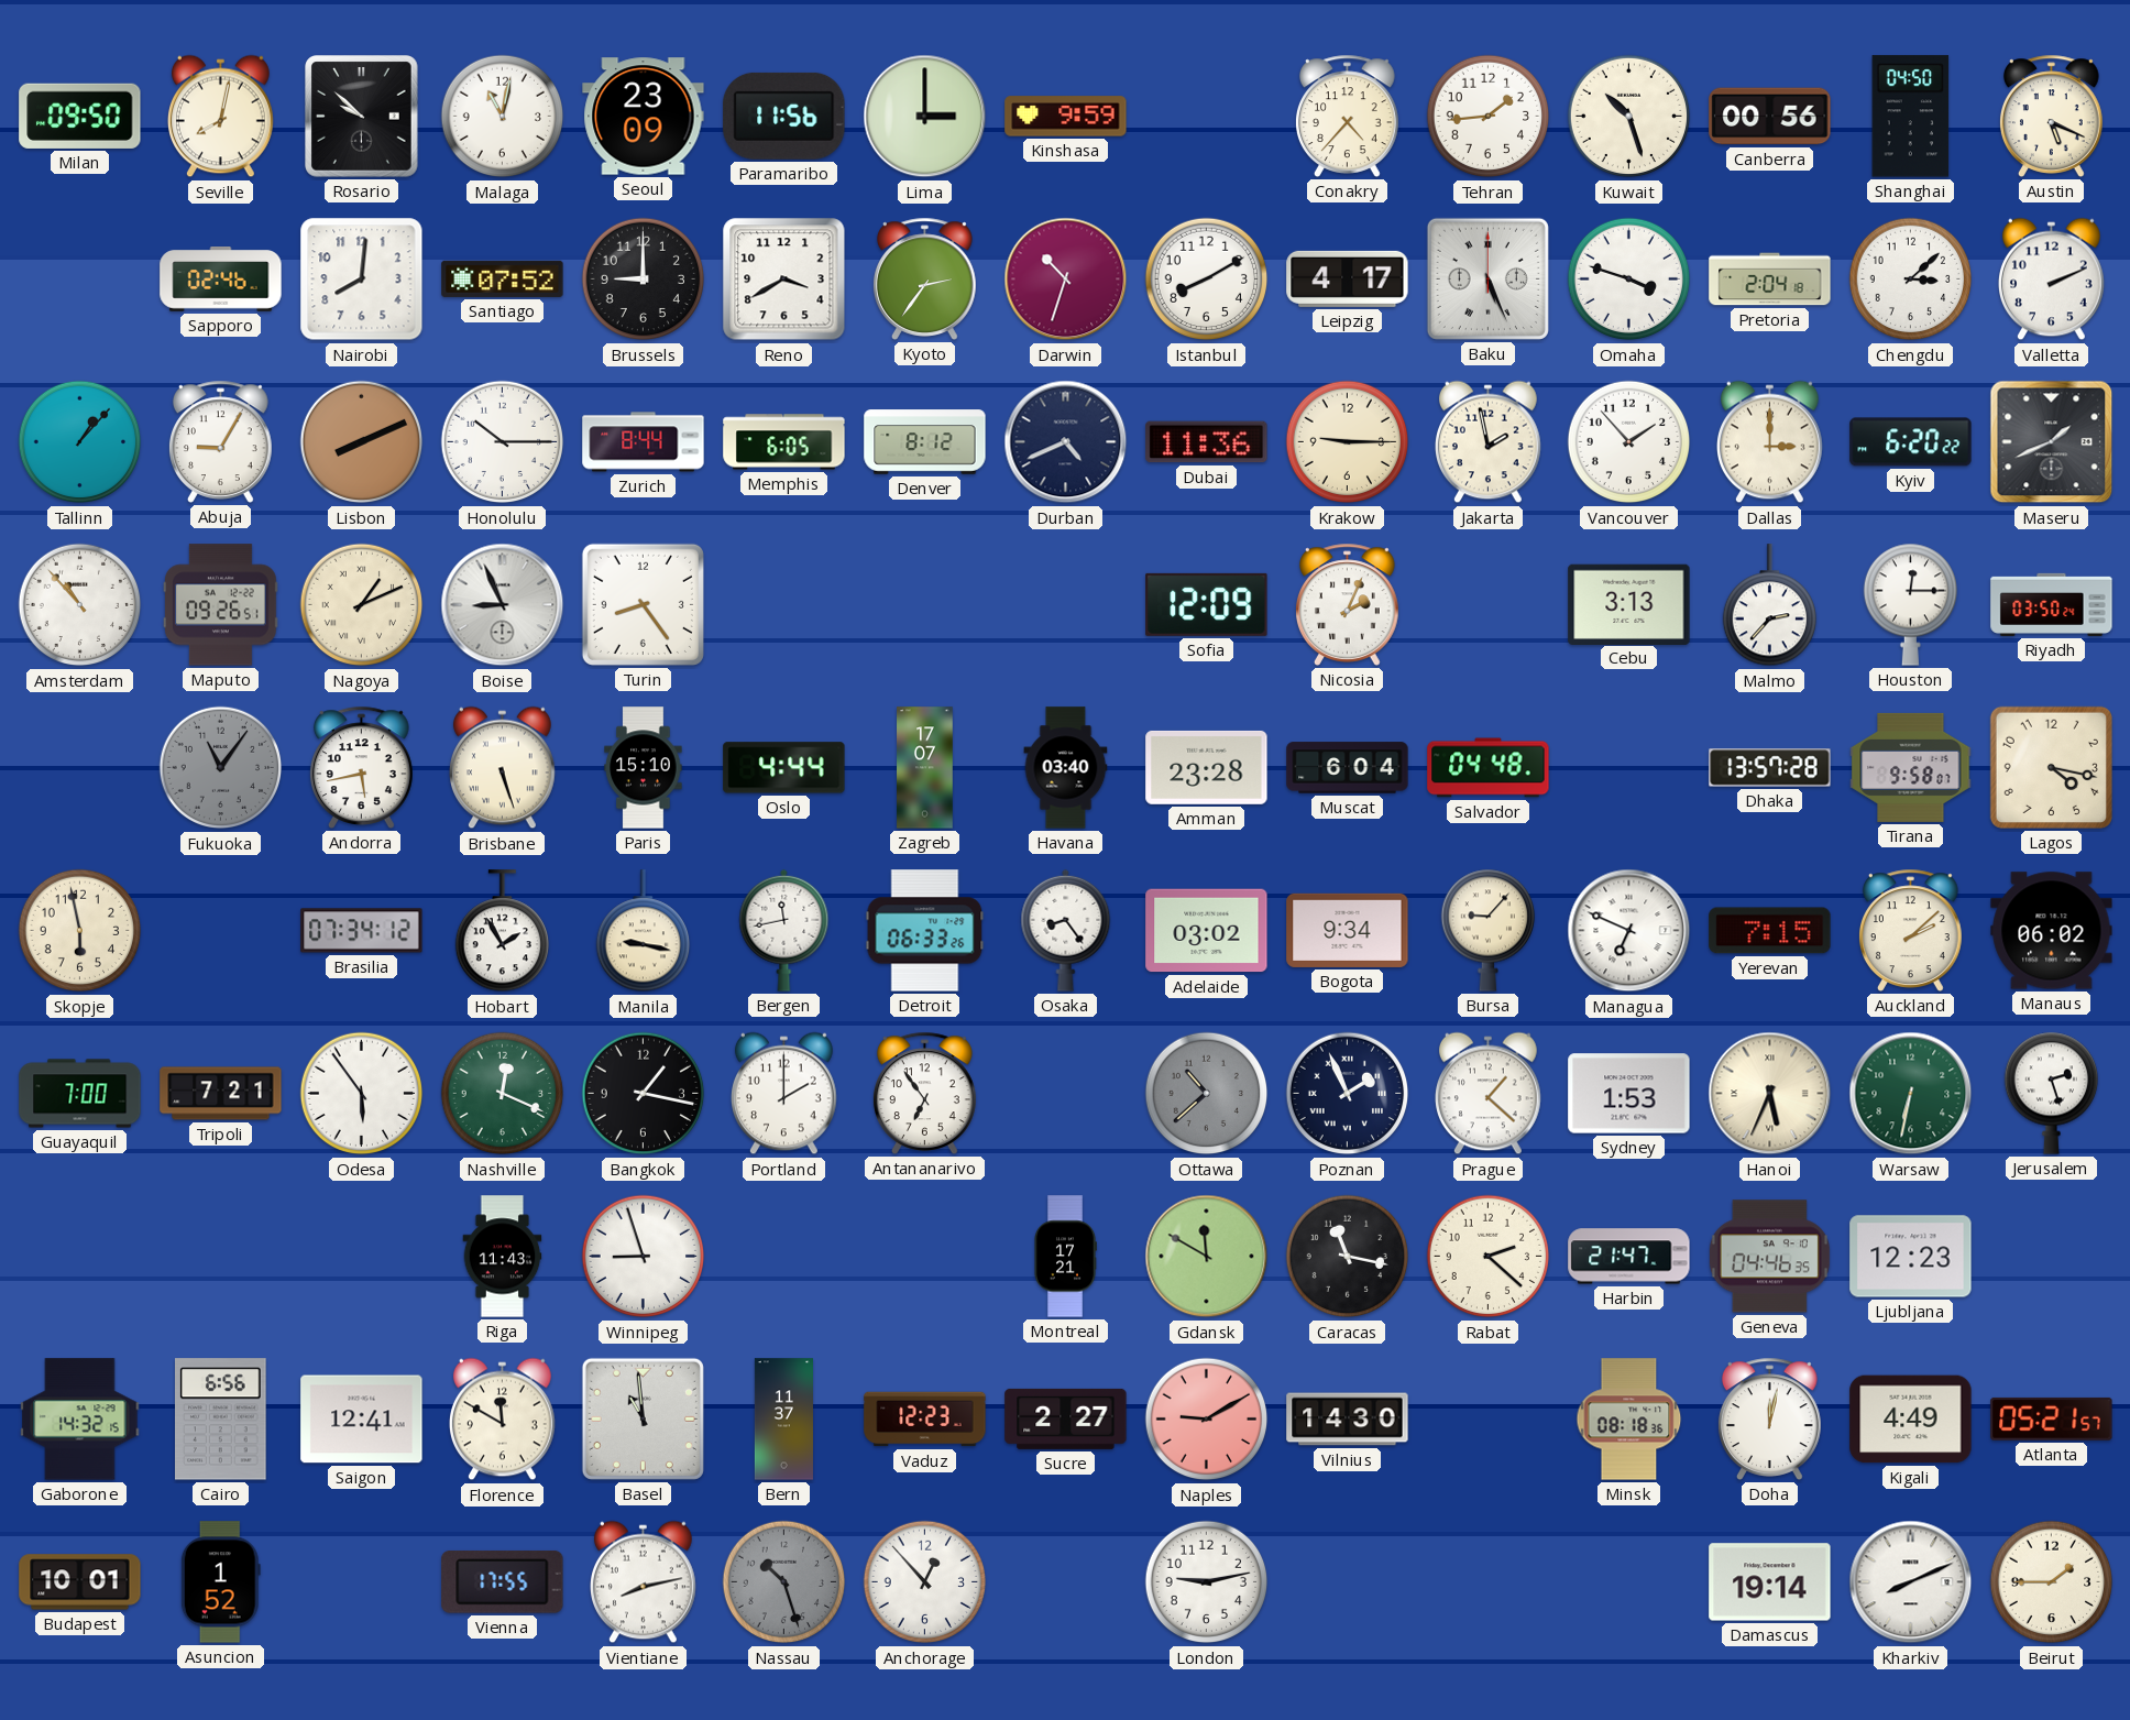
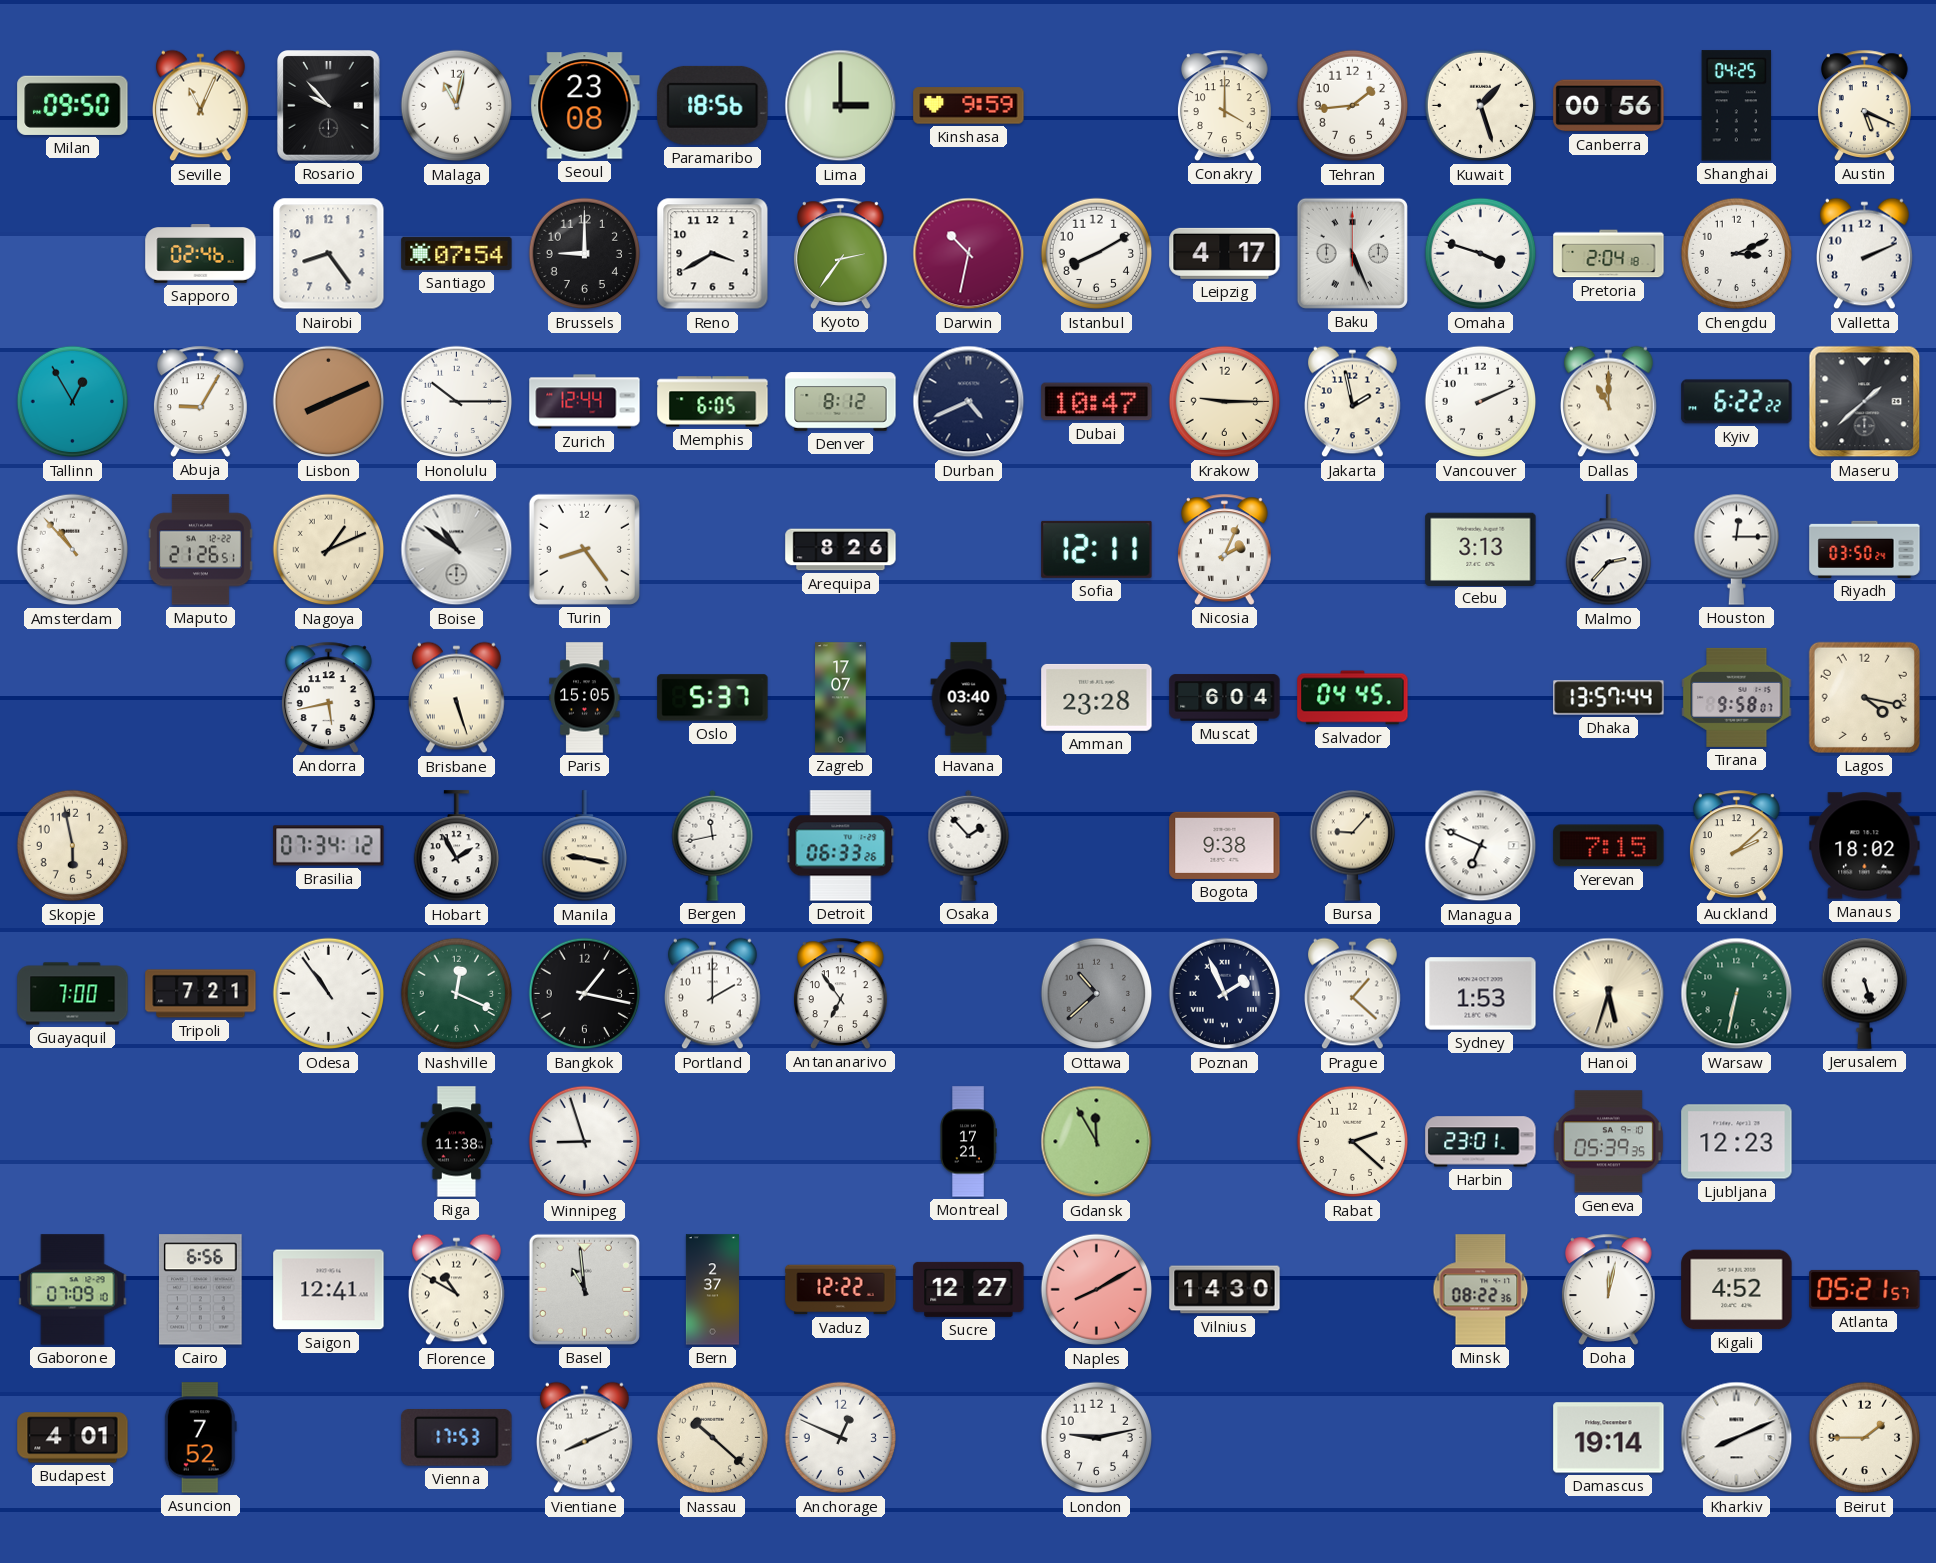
Seville: 8:02 -> 11:04
Rosario: 9:52 -> 9:53
Seoul: 23:09 -> 23:08
Paramaribo: 11:56 -> 18:56
Conakry: 4:37 -> 4:00
Kuwait: 10:27 -> 1:27
Shanghai: 04:50 -> 04:25
Nairobi: 8:01 -> 8:24
Santiago: 07:52 -> 07:54
Darwin: 10:33 -> 10:32
Chengdu: 3:08 -> 3:11
Tallinn: 1:07 -> 12:55
Zurich: 8:44 -> 12:44
Dubai: 11:36 -> 10:47
Vancouver: 1:53 -> 2:11
Dallas: 3:00 -> 11:00
Kyiv: 6:20 -> 6:22
Maseru: 1:41 -> 1:38
Maputo: 09:26 -> 21:26
Boise: 8:56 -> 10:51
Arequipa: none -> 8:26
Sofia: 12:09 -> 12:11
Fukuoka: 11:06 -> none
Paris: 15:10 -> 15:05
Oslo: 4:44 -> 5:37
Salvador: 04:48 -> 04:45
Dhaka: 13:57:28 -> 13:57:44
Osaka: 8:24 -> 1:53
Adelaide: 03:02 -> none
Bogota: 9:34 -> 9:38
Manaus: 06:02 -> 18:02
Odesa: 5:54 -> 10:54
Hanoi: 5:34 -> 5:33
Jerusalem: 2:27 -> 5:27
Riga: 11:43 -> 11:38
Gdansk: 11:50 -> 11:55
Caracas: 11:17 -> none
Harbin: 21:47 -> 23:01
Geneva: 04:46 -> 05:39
Gaborone: 14:32 -> 07:09
Florence: 11:50 -> 10:50
Bern: 11:37 -> 2:37
Vaduz: 12:23 -> 12:22
Sucre: 2:27 -> 12:27
Naples: 9:10 -> 8:10
Minsk: 08:18 -> 08:22
Kigali: 4:49 -> 4:52
Budapest: 10:01 -> 4:01
Asuncion: 1:52 -> 7:52
Vienna: 17:55 -> 17:53
Vientiane: 8:13 -> 8:11
Nassau: 10:27 -> 10:22
Nassau dial: grey -> cream
Anchorage: 12:53 -> 12:49
